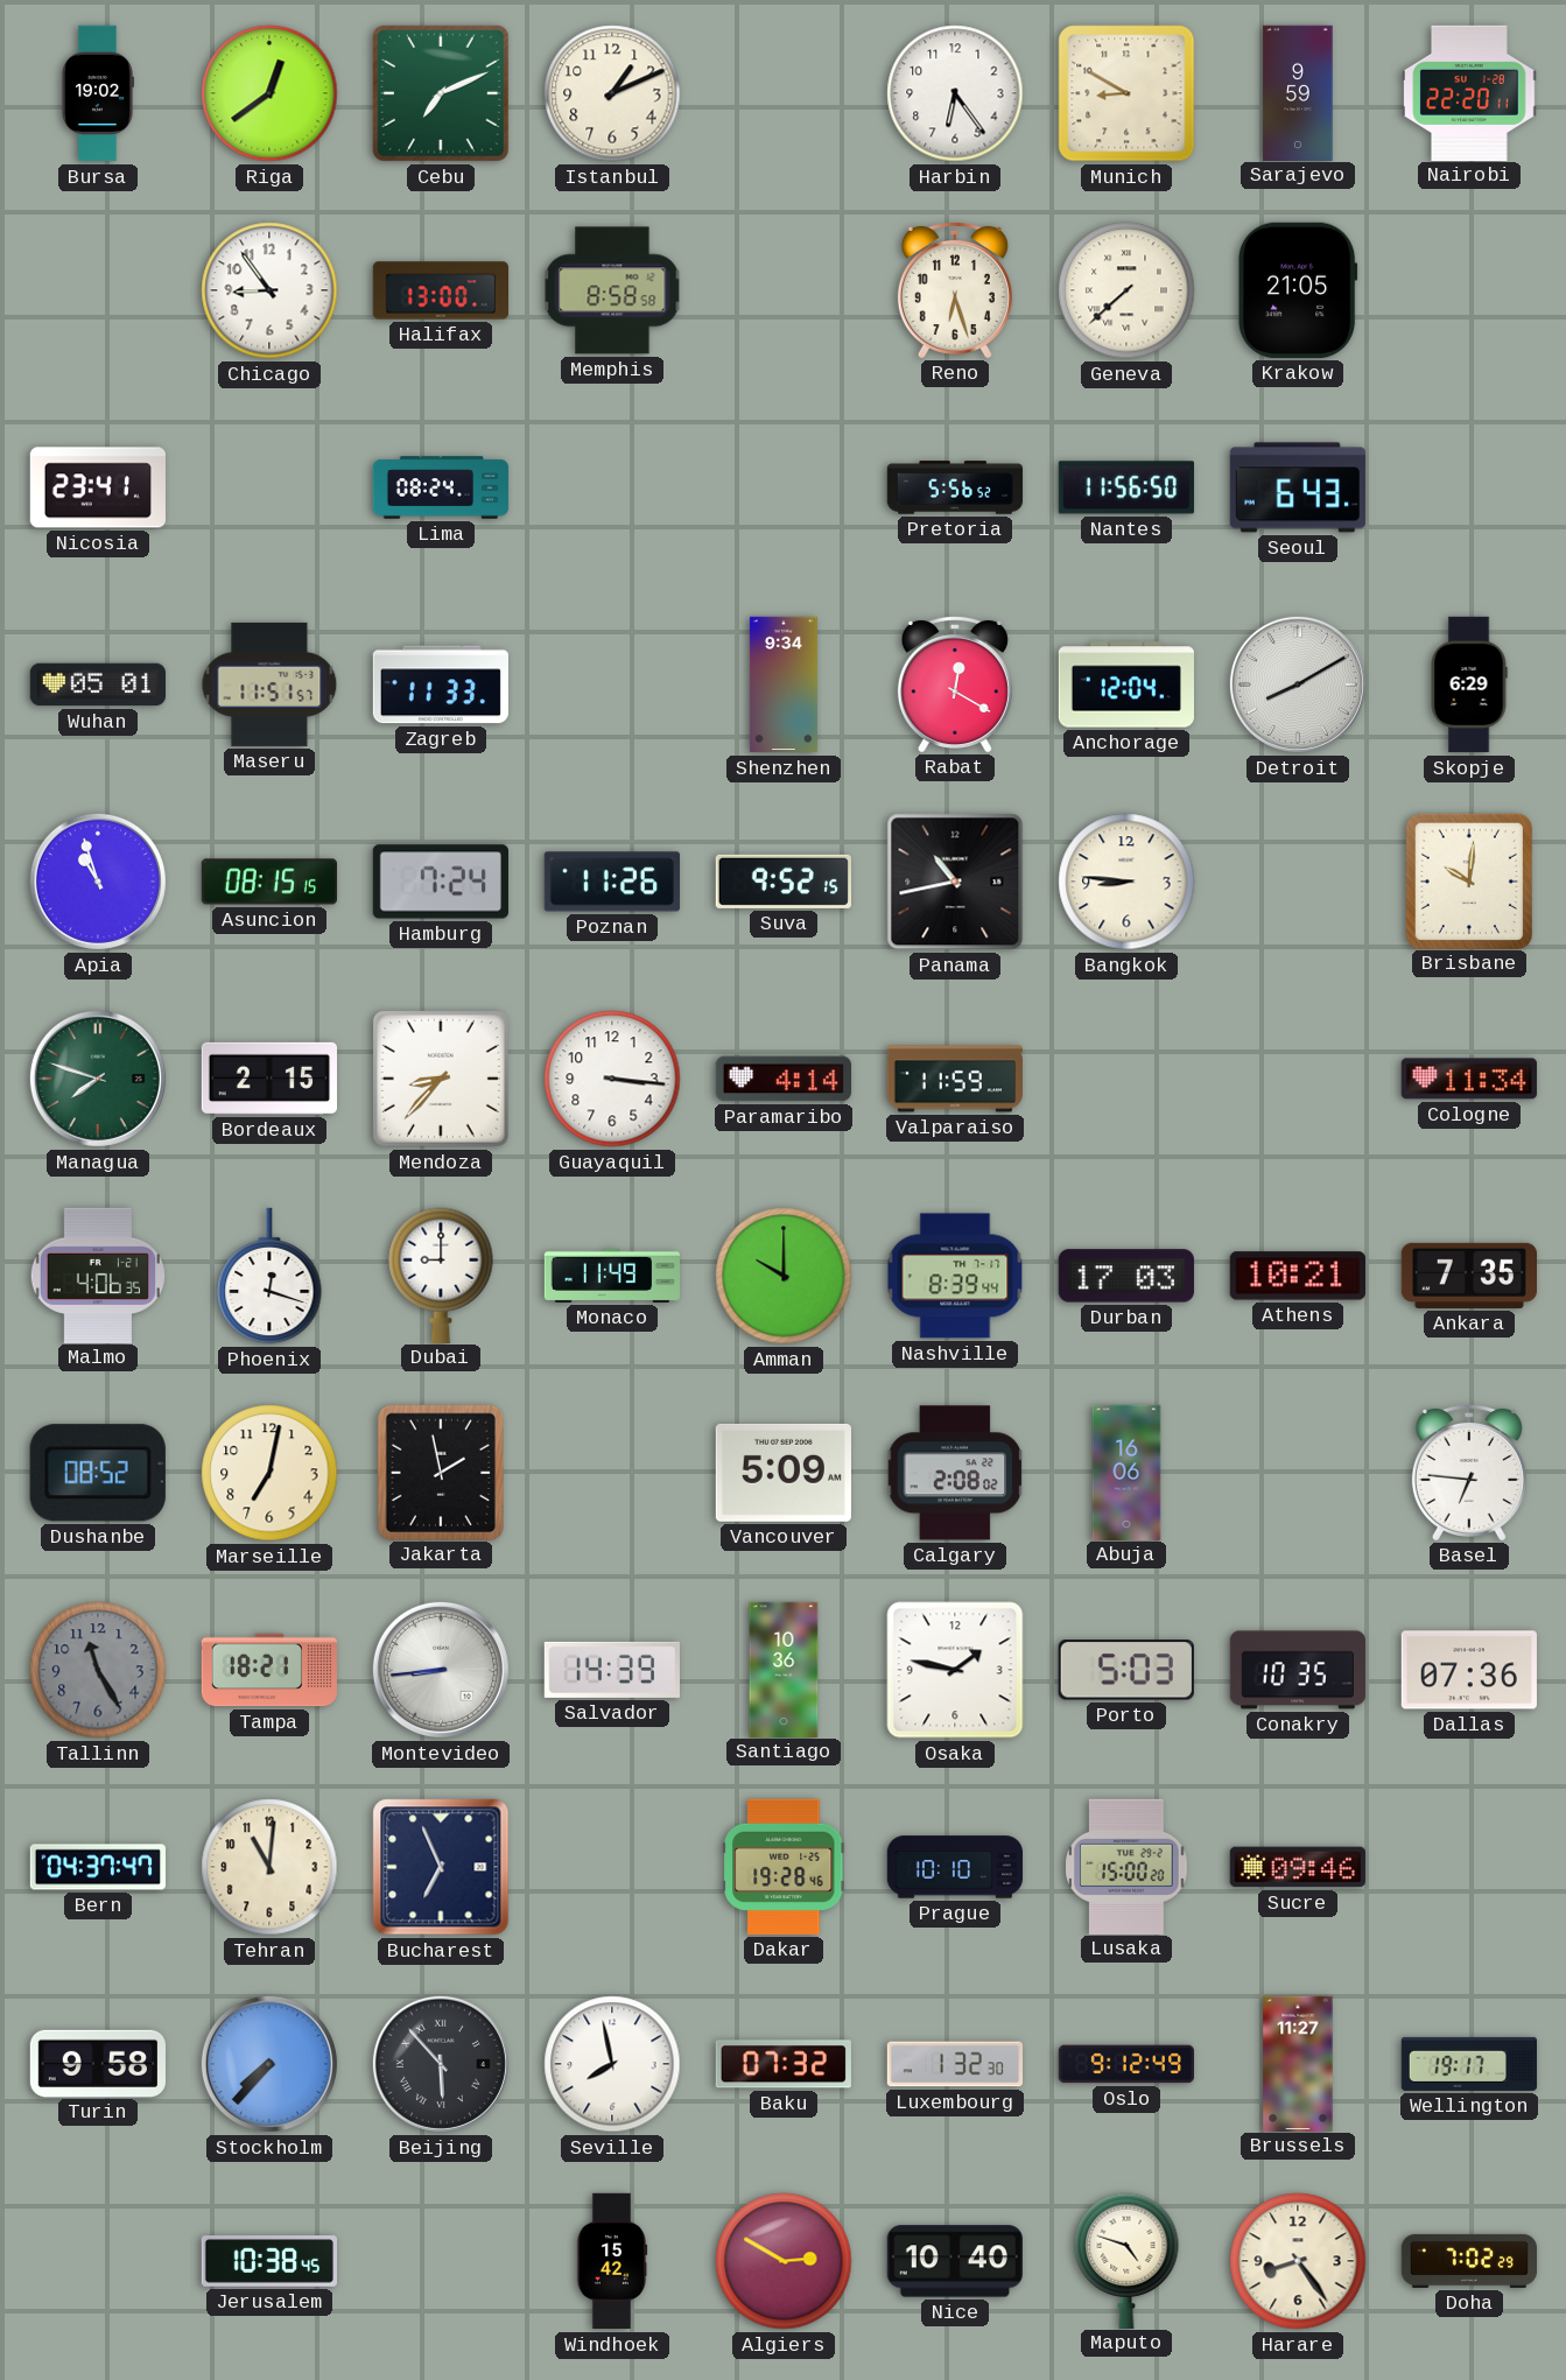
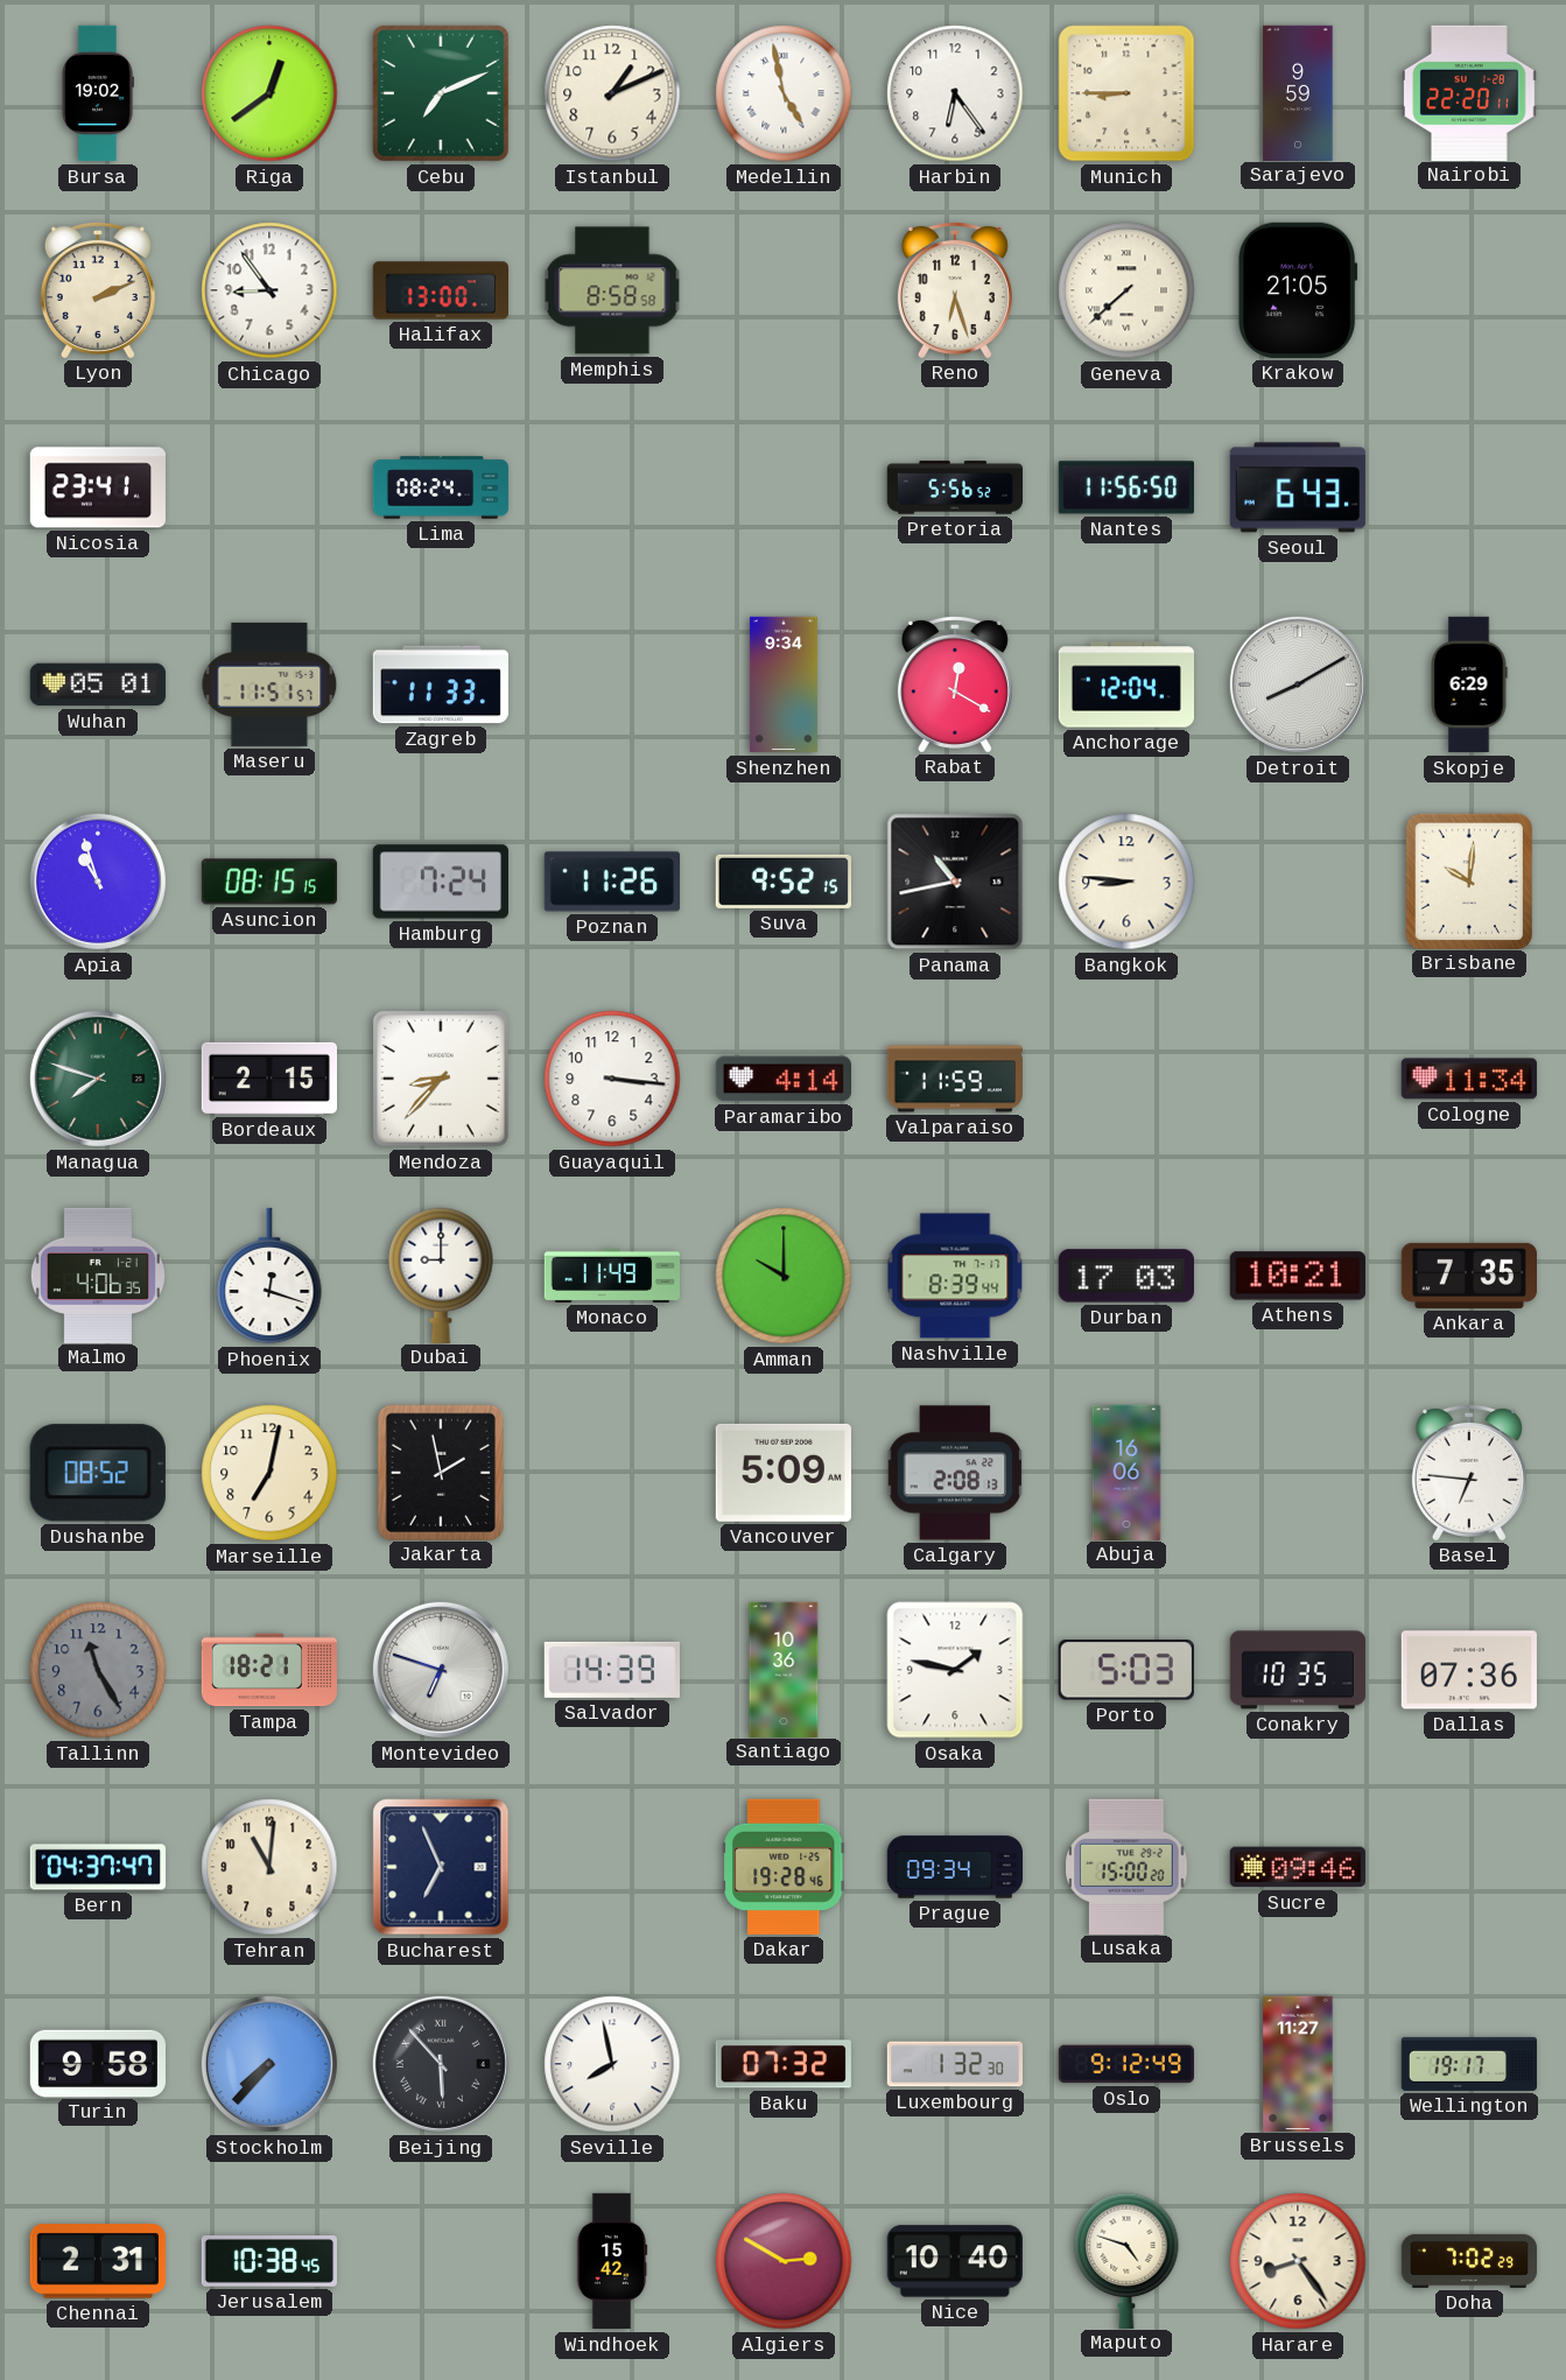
Medellin: none -> 4:58
Munich: 8:50 -> 8:45
Lyon: none -> 2:11
Calgary: 2:08:02 -> 2:08:13
Montevideo: 8:44 -> 6:48
Prague: 10:10 -> 09:34
Chennai: none -> 2:31
